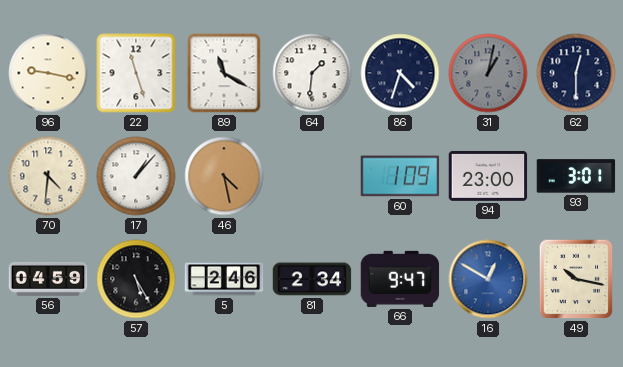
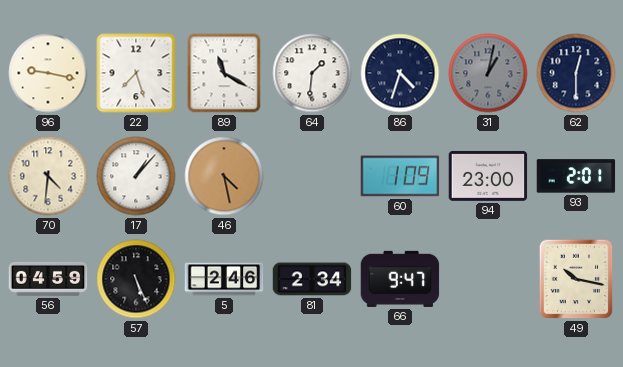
22: 11:27 -> 7:27
93: 3:01 -> 2:01
57: 5:25 -> 5:26
16: 12:50 -> none
